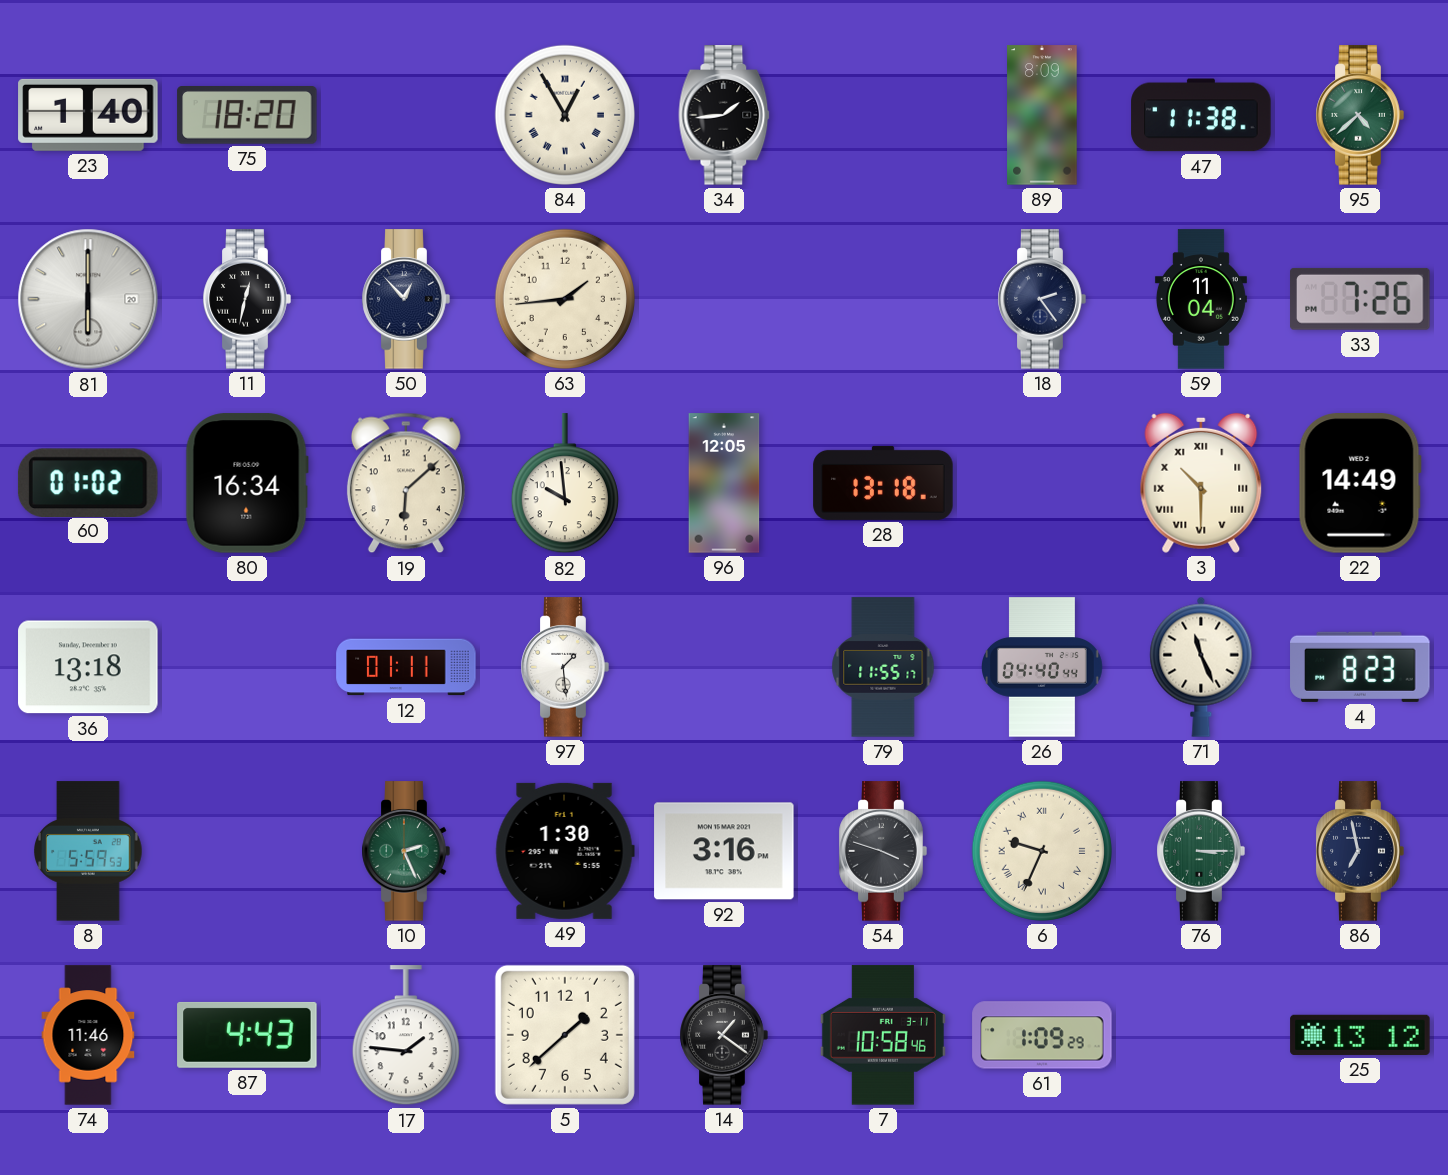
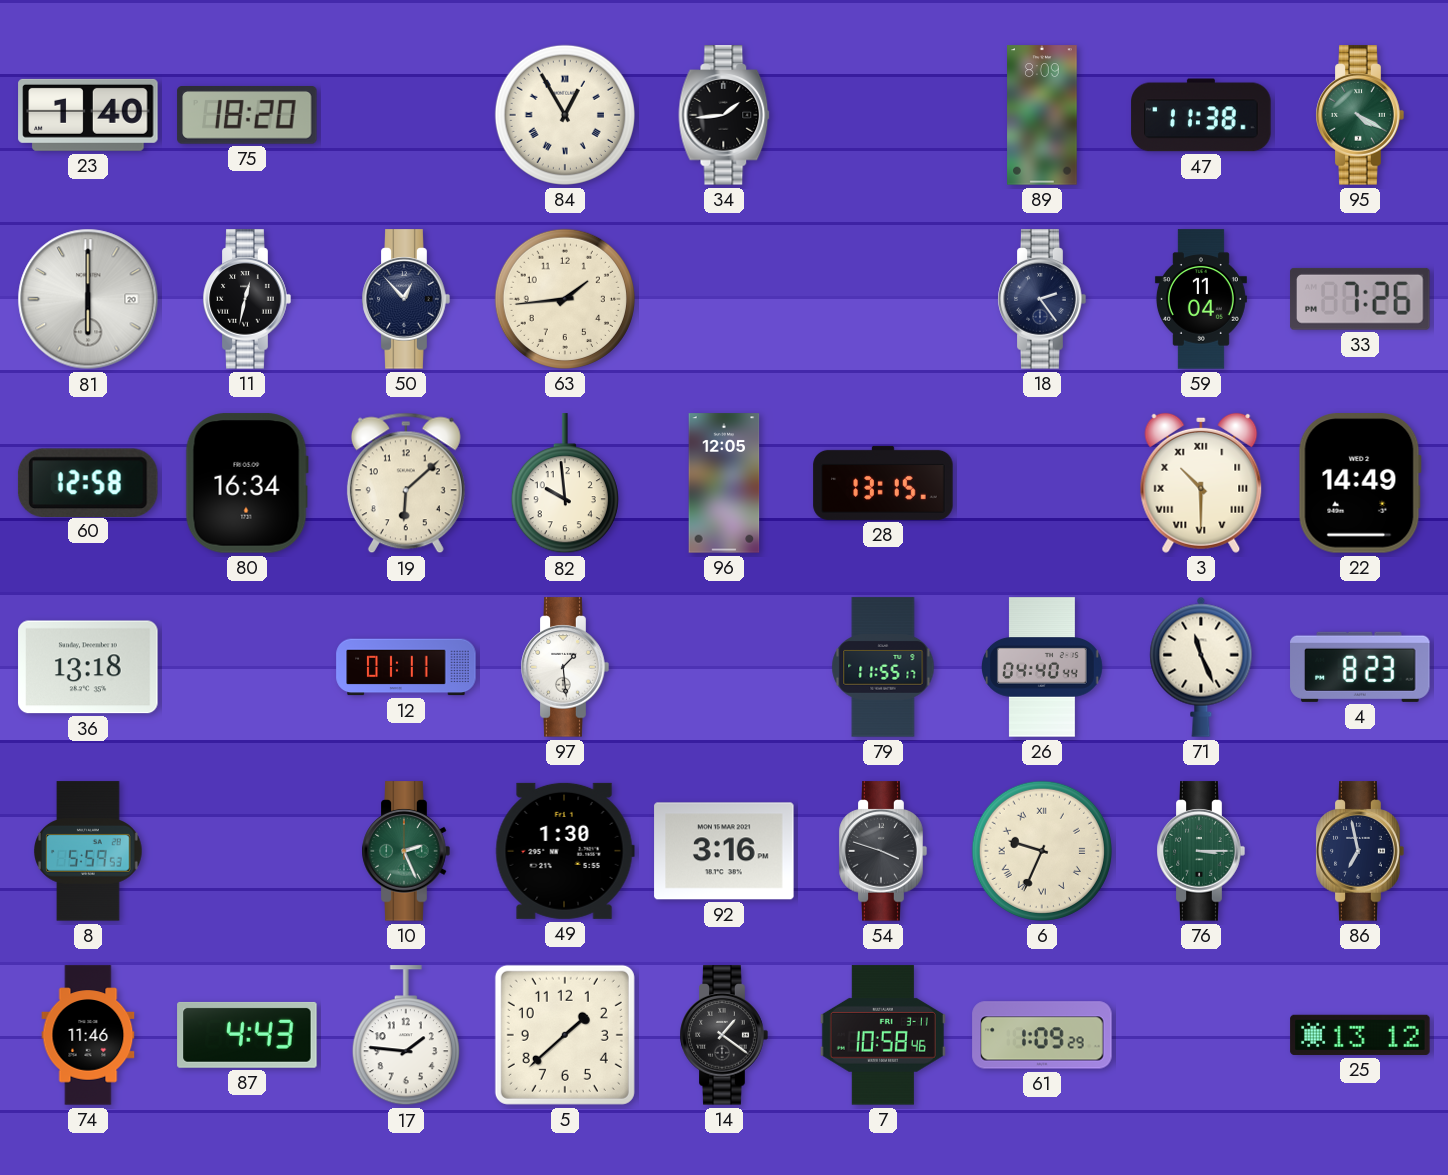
95: 4:38 -> 4:20
60: 01:02 -> 12:58
28: 13:18 -> 13:15
